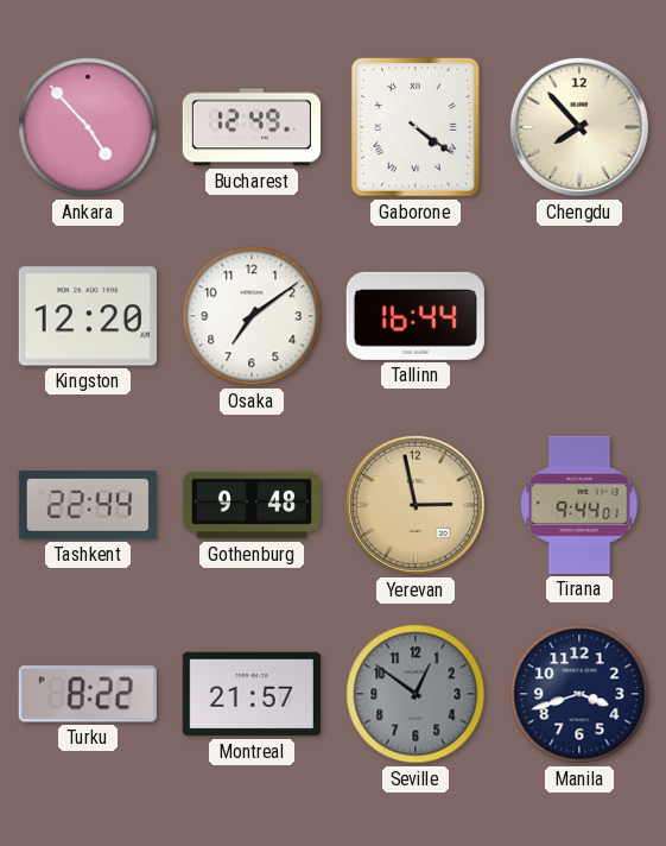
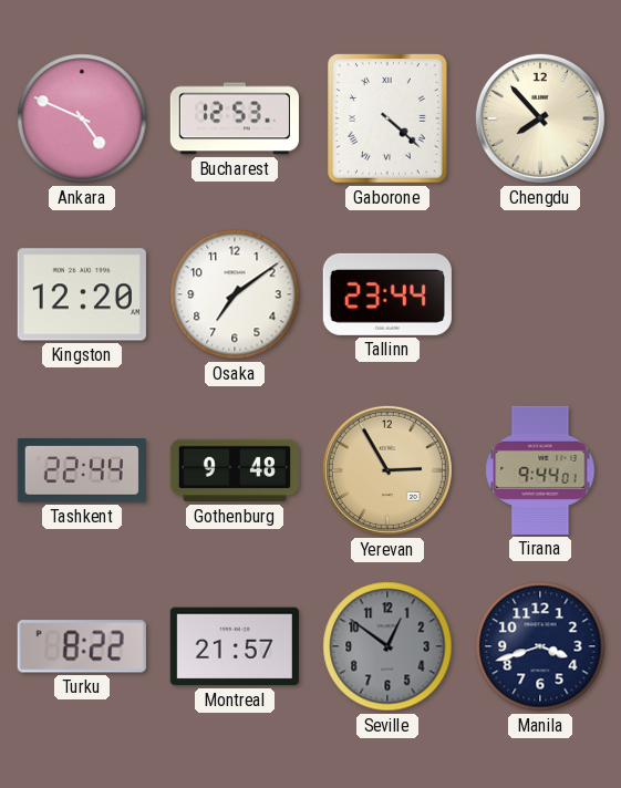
Ankara: 4:53 -> 4:49
Bucharest: 12:49 -> 12:53
Gaborone: 4:21 -> 4:22
Tallinn: 16:44 -> 23:44
Yerevan: 2:58 -> 2:55
